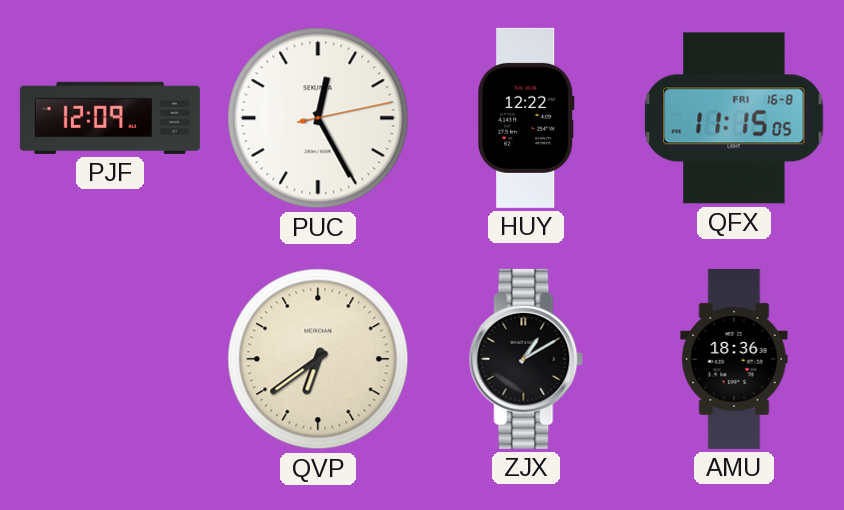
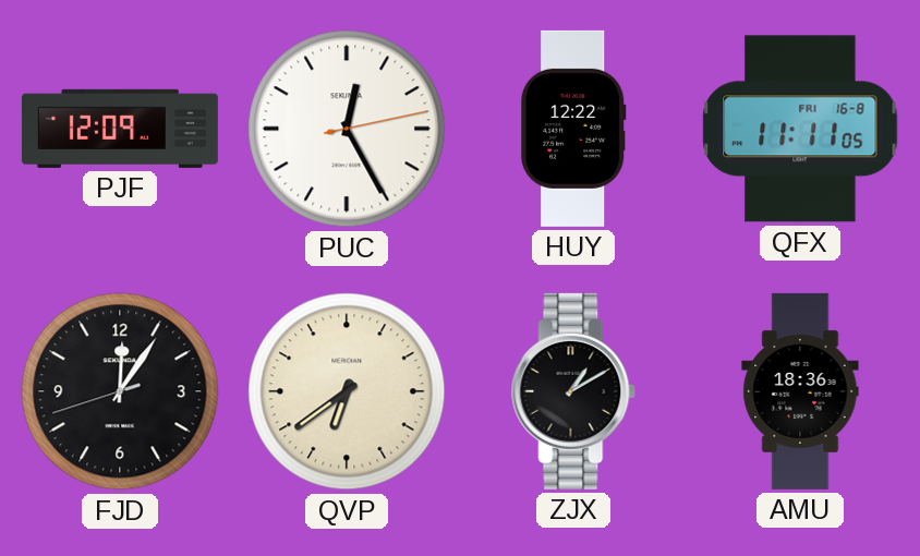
QFX: 11:15 -> 11:11
FJD: none -> 12:05
